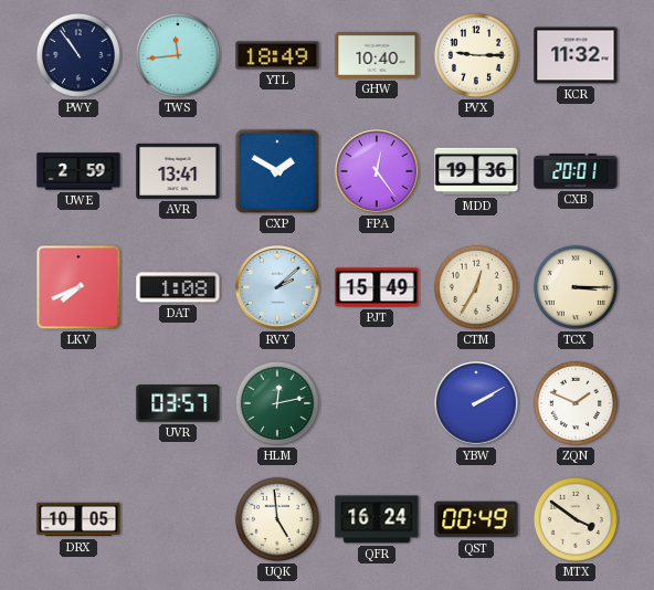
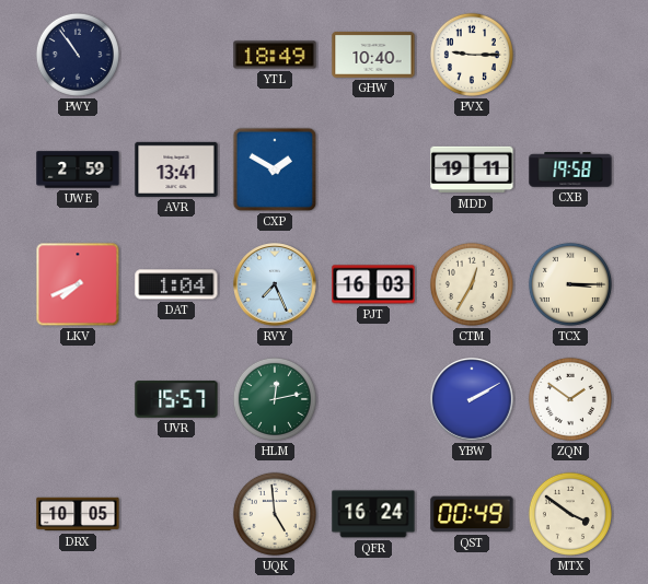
TWS: 11:44 -> none
KCR: 11:32 -> none
FPA: 12:24 -> none
MDD: 19:36 -> 19:11
CXB: 20:01 -> 19:58
DAT: 1:08 -> 1:04
RVY: 2:08 -> 7:26
PJT: 15:49 -> 16:03
UVR: 03:57 -> 15:57
ZQN: 1:49 -> 1:51
